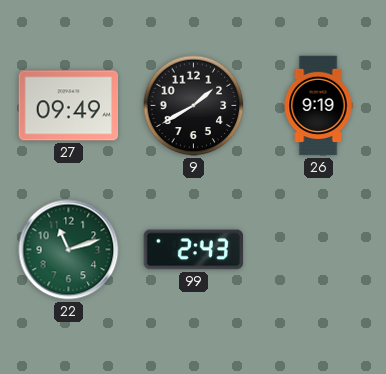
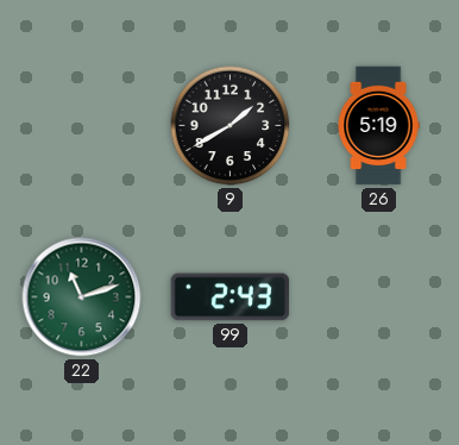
27: 09:49 -> none
26: 9:19 -> 5:19
